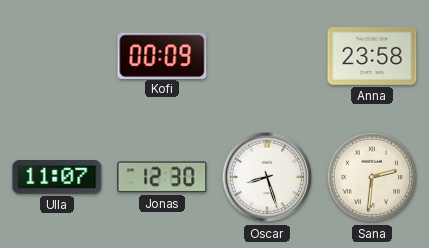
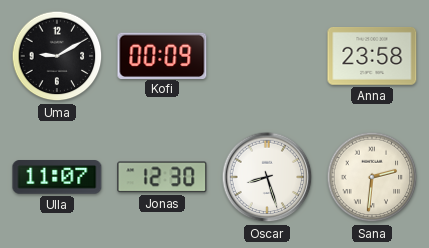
Uma: none -> 9:10
